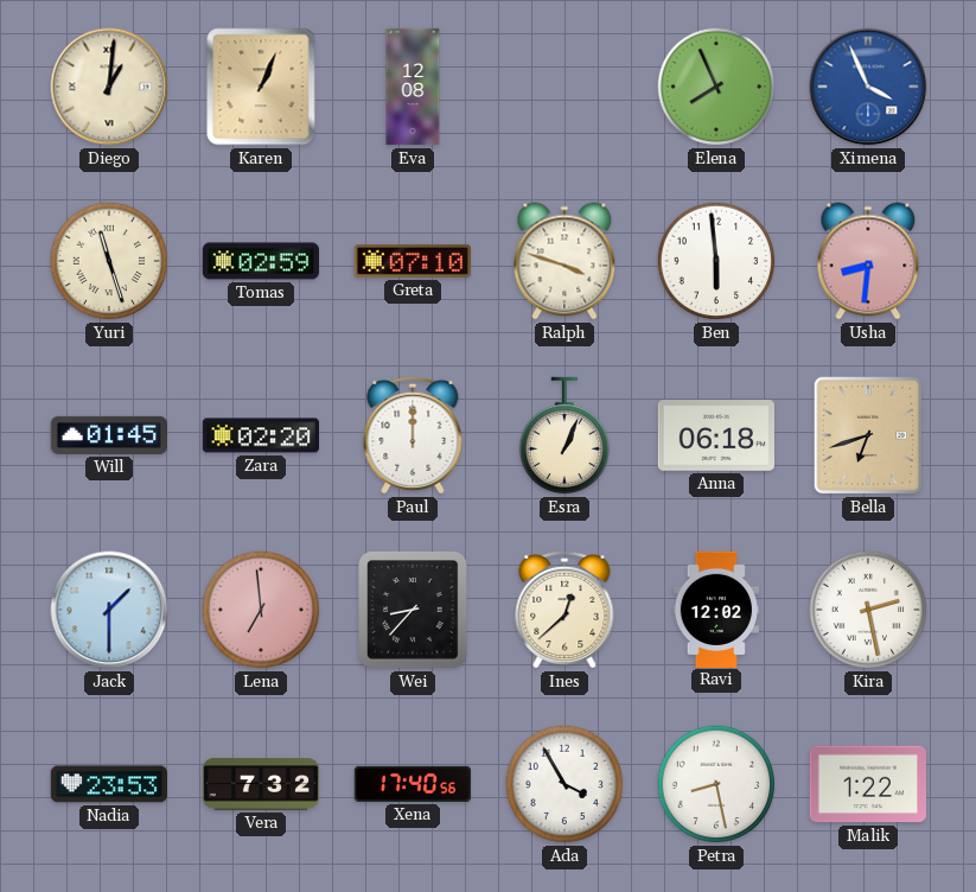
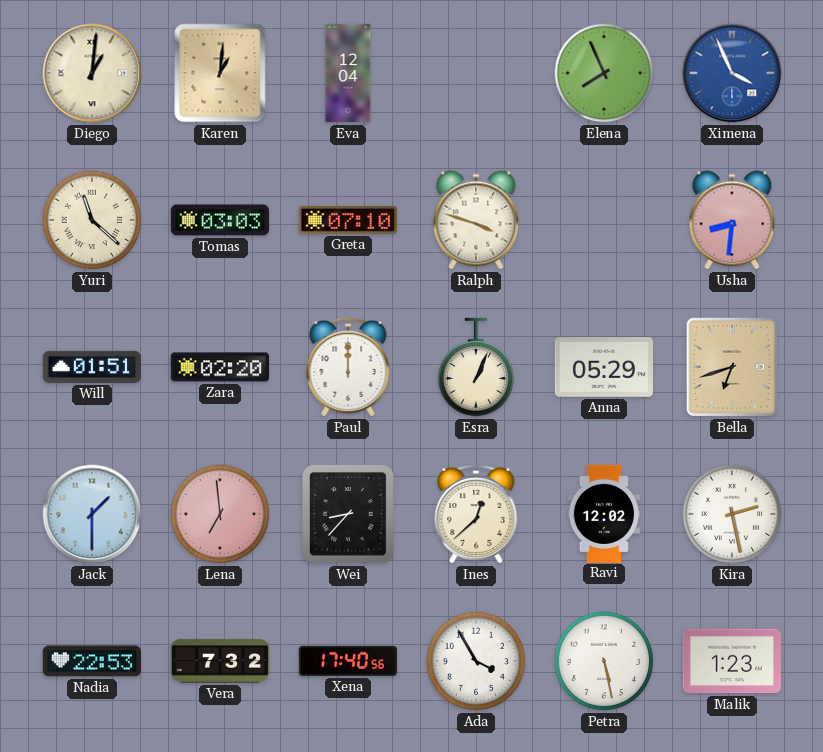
Karen: 1:04 -> 1:01
Eva: 12:08 -> 12:04
Yuri: 11:27 -> 11:22
Tomas: 02:59 -> 03:03
Ben: 5:59 -> none
Will: 01:45 -> 01:51
Anna: 06:18 -> 05:29
Nadia: 23:53 -> 22:53
Petra: 8:28 -> 5:28
Malik: 1:22 -> 1:23
